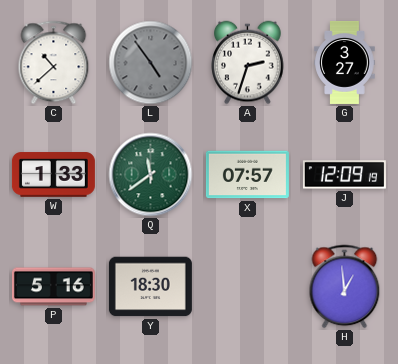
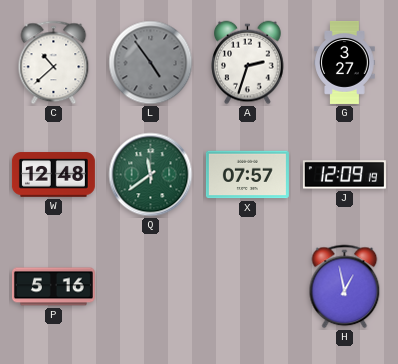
W: 1:33 -> 12:48
Y: 18:30 -> none
H: 12:59 -> 12:58
